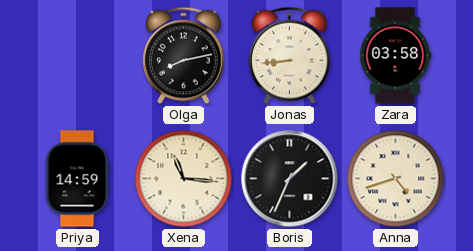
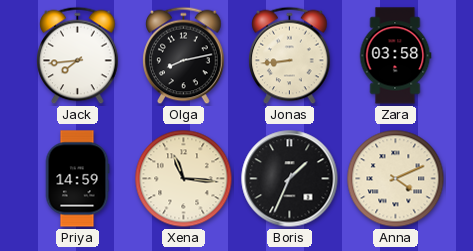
Jack: none -> 7:44
Anna: 4:42 -> 4:11
